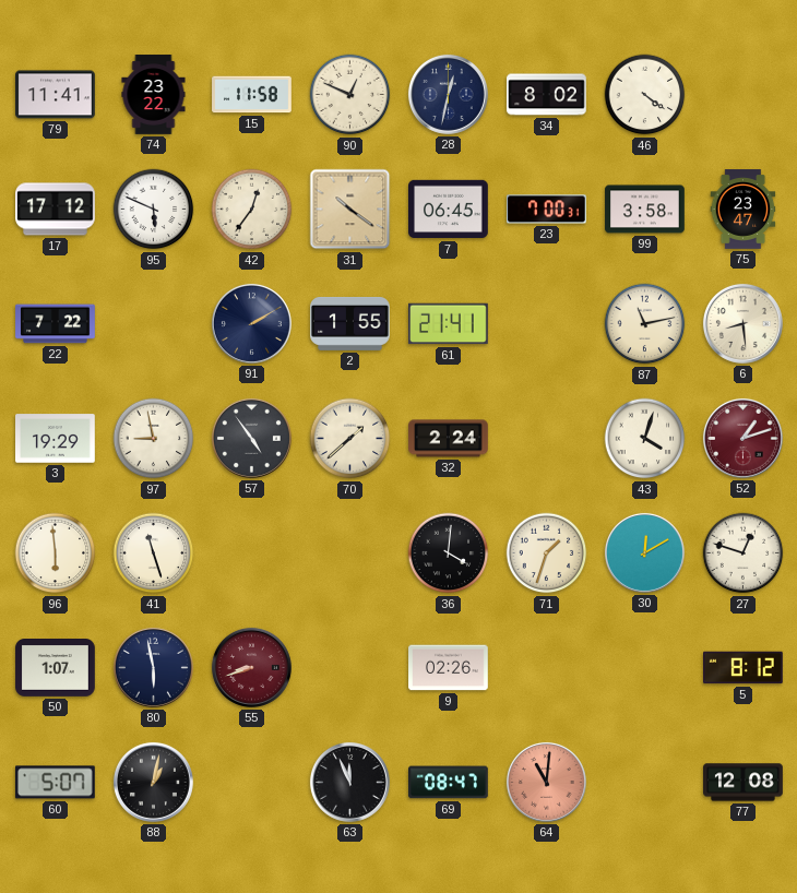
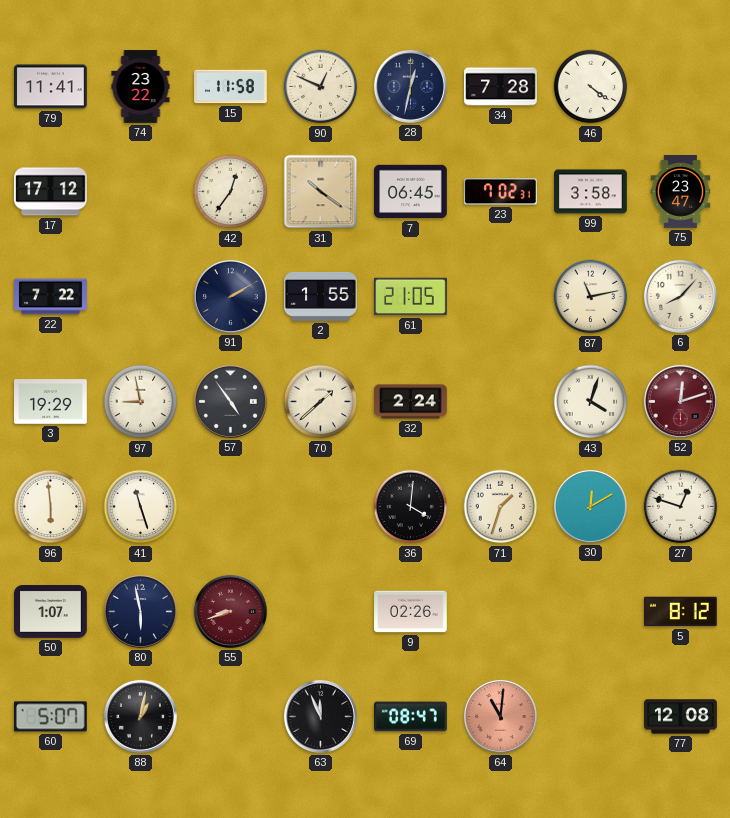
34: 8:02 -> 7:28
95: 5:49 -> none
23: 7:00 -> 7:02
61: 21:41 -> 21:05
6: 8:29 -> 8:07
52: 1:12 -> 12:12
